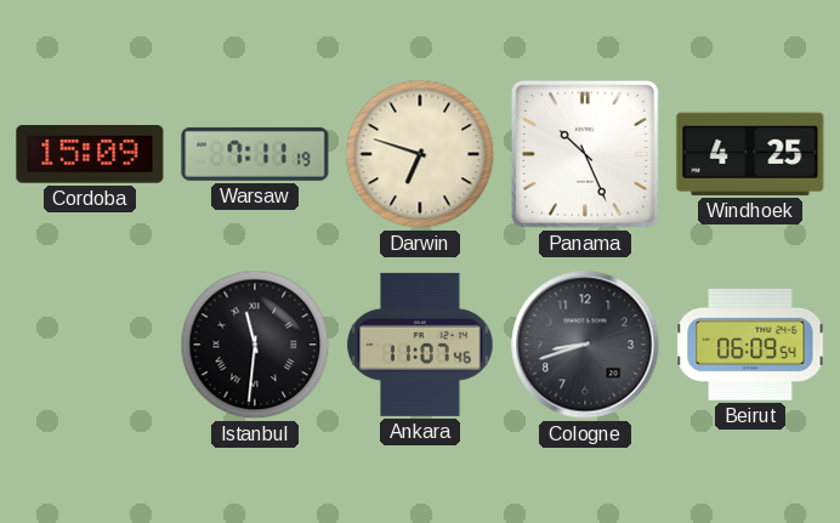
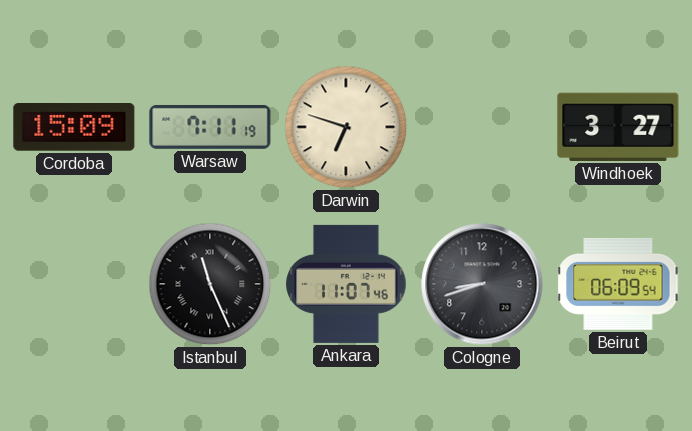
Panama: 10:26 -> none
Windhoek: 4:25 -> 3:27
Istanbul: 11:31 -> 11:26
